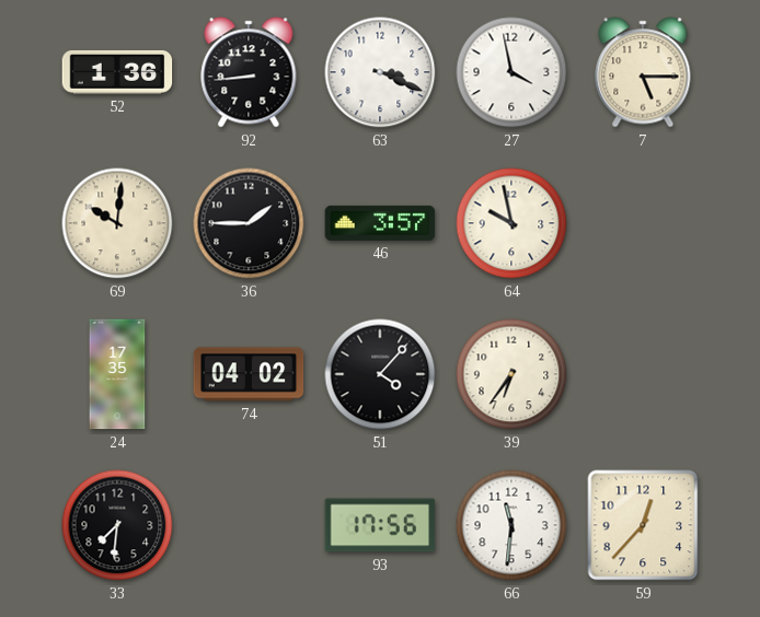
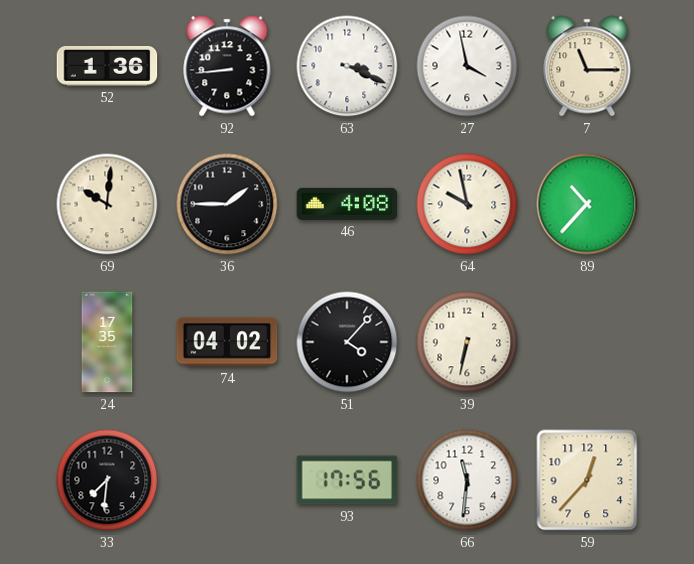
7: 5:15 -> 11:15
46: 3:57 -> 4:08
89: none -> 10:37
39: 6:36 -> 6:32
